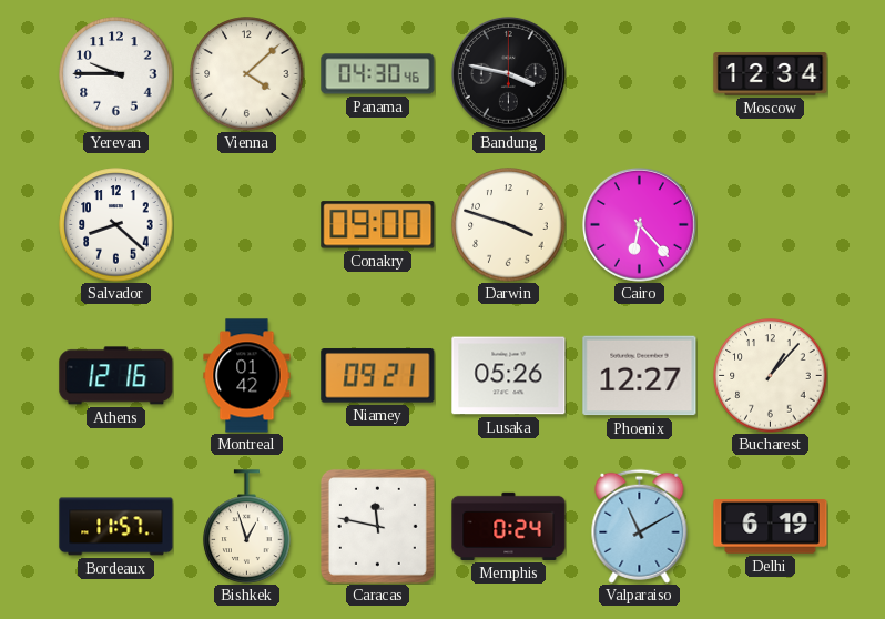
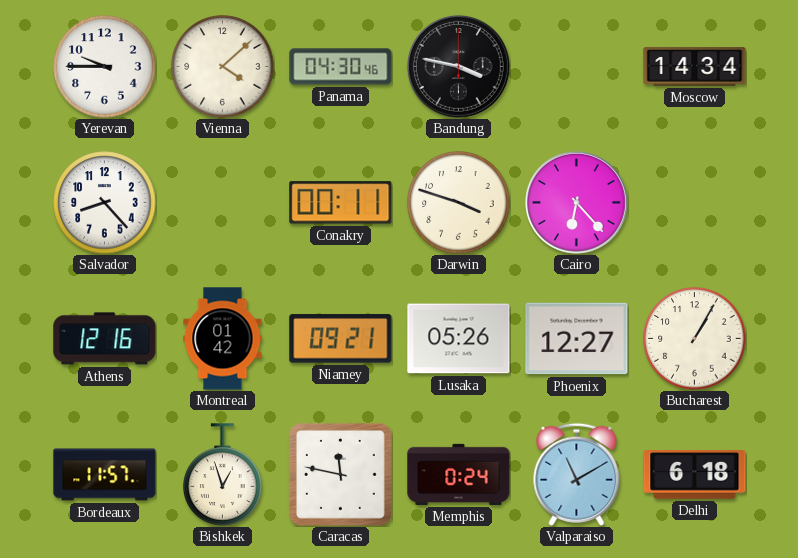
Moscow: 12:34 -> 14:34
Salvador: 8:22 -> 8:23
Conakry: 09:00 -> 00:11
Bucharest: 1:07 -> 1:05
Delhi: 6:19 -> 6:18
